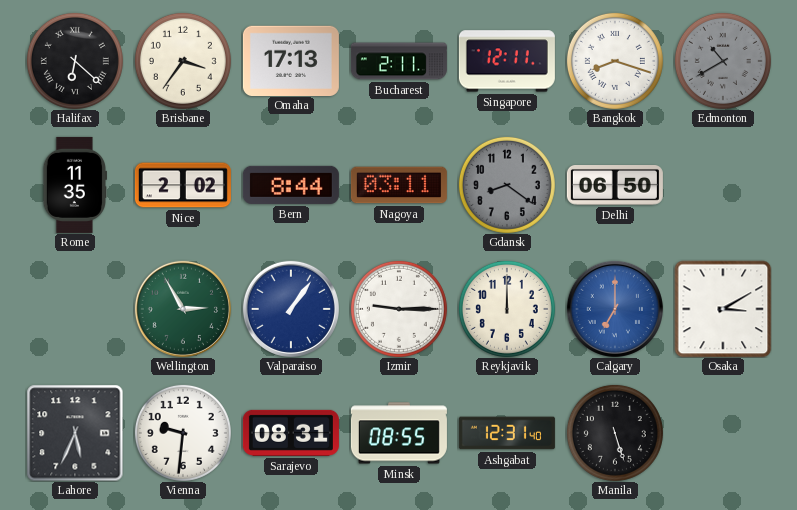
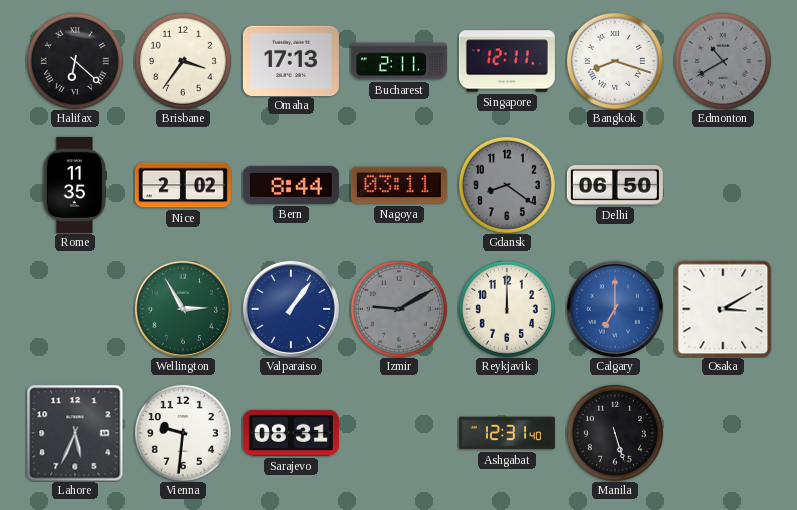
Izmir: 9:15 -> 9:10
Izmir dial: white -> grey
Minsk: 08:55 -> none
